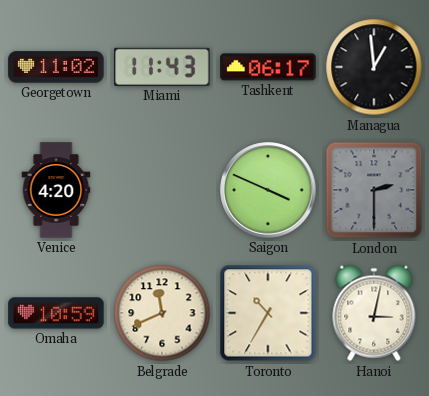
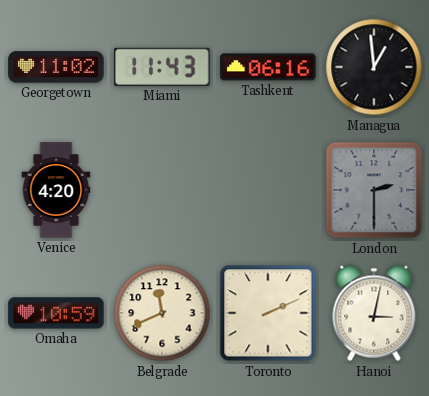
Tashkent: 06:17 -> 06:16
Saigon: 3:49 -> none
Toronto: 10:35 -> 2:11
